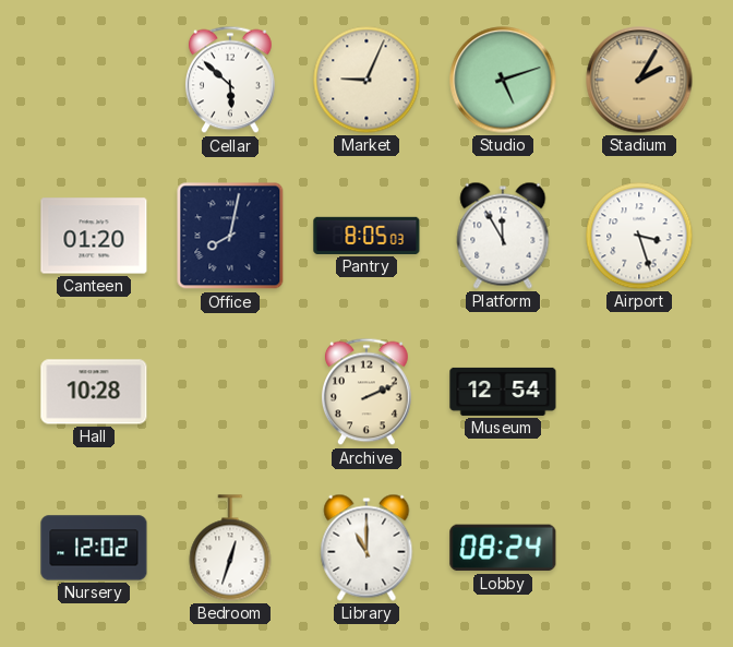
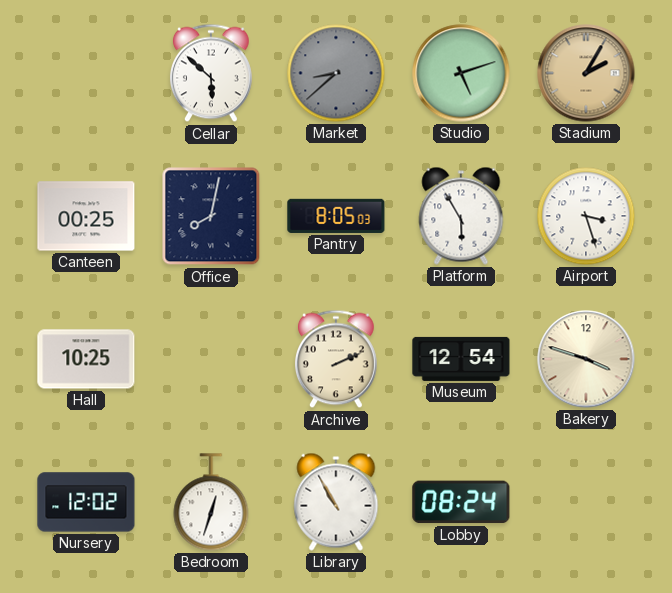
Market: 9:04 -> 8:38
Market dial: cream -> grey
Canteen: 01:20 -> 00:25
Platform: 11:55 -> 5:55
Hall: 10:28 -> 10:25
Bakery: none -> 3:48
Library: 11:00 -> 10:55
